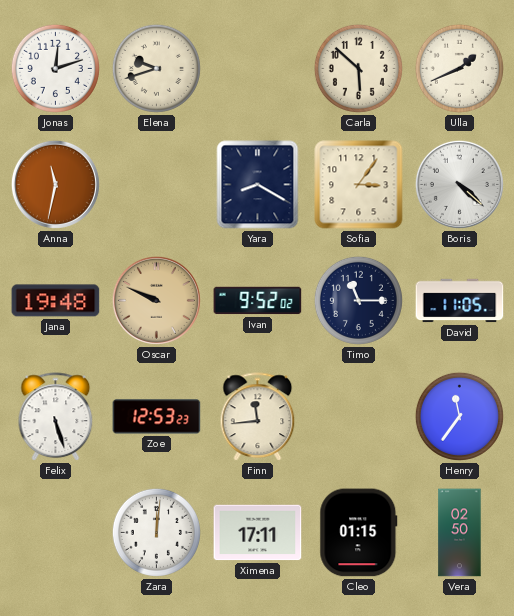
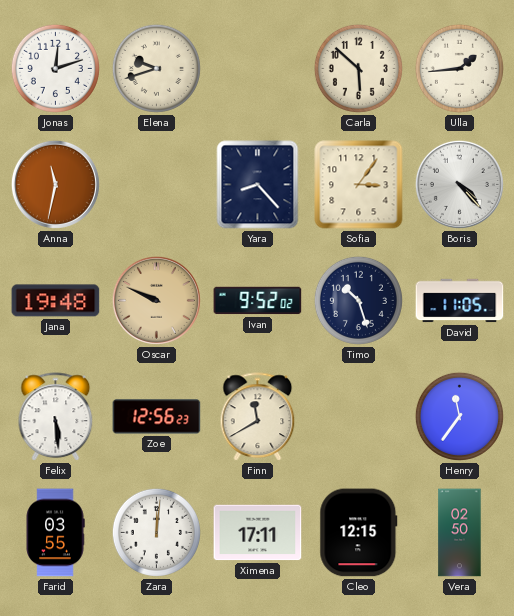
Ulla: 1:41 -> 1:44
Yara: 8:20 -> 8:23
Boris: 4:22 -> 4:23
Timo: 11:15 -> 10:27
Felix: 5:27 -> 5:29
Zoe: 12:53 -> 12:56
Finn: 11:44 -> 11:40
Farid: none -> 03:55
Cleo: 01:15 -> 12:15
